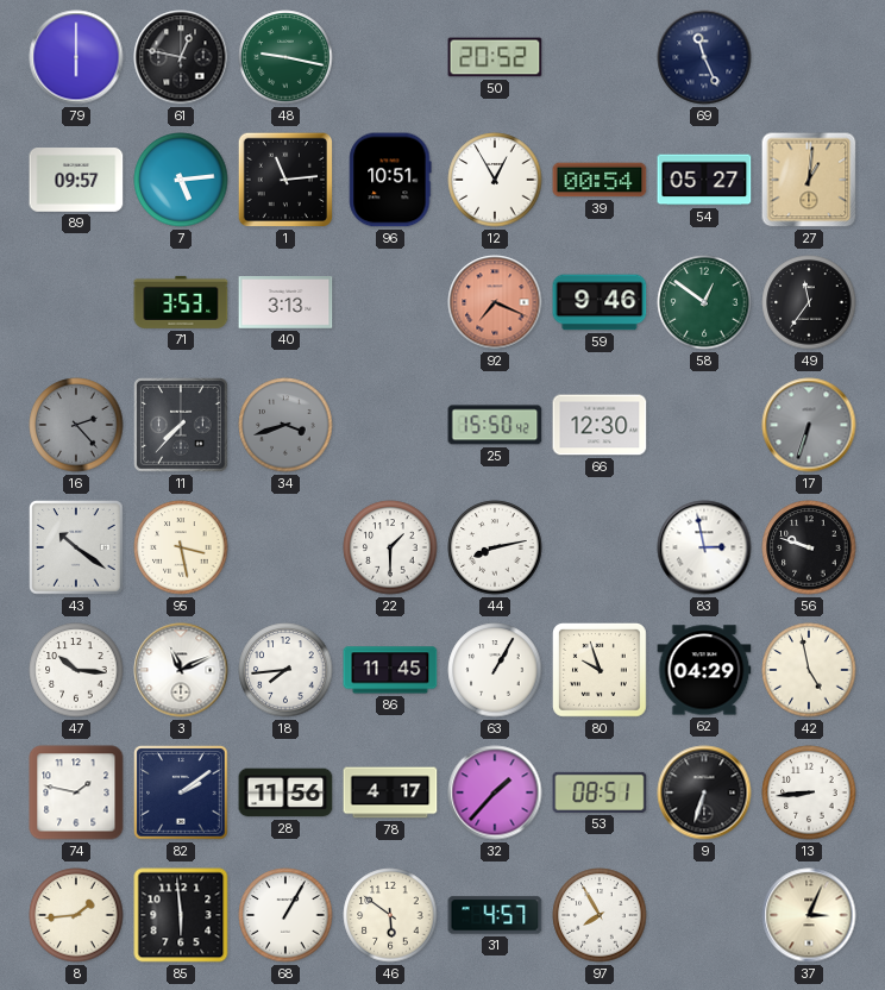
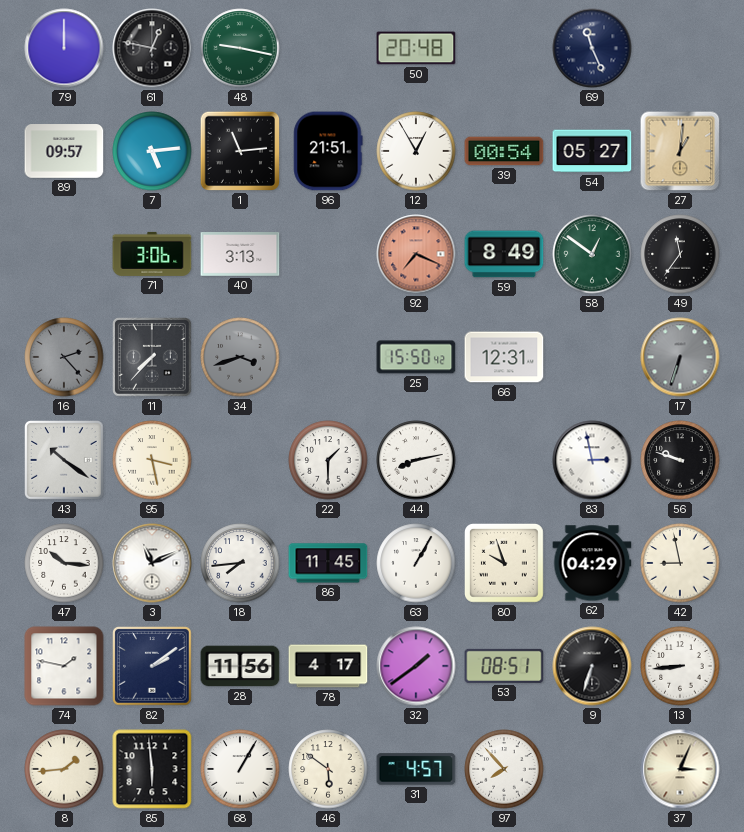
79: 6:00 -> 12:00
50: 20:52 -> 20:48
96: 10:51 -> 21:51
71: 3:53 -> 3:06
59: 9:46 -> 8:49
66: 12:30 -> 12:31
42: 4:58 -> 8:58
32: 1:37 -> 1:39
97: 7:55 -> 7:53
